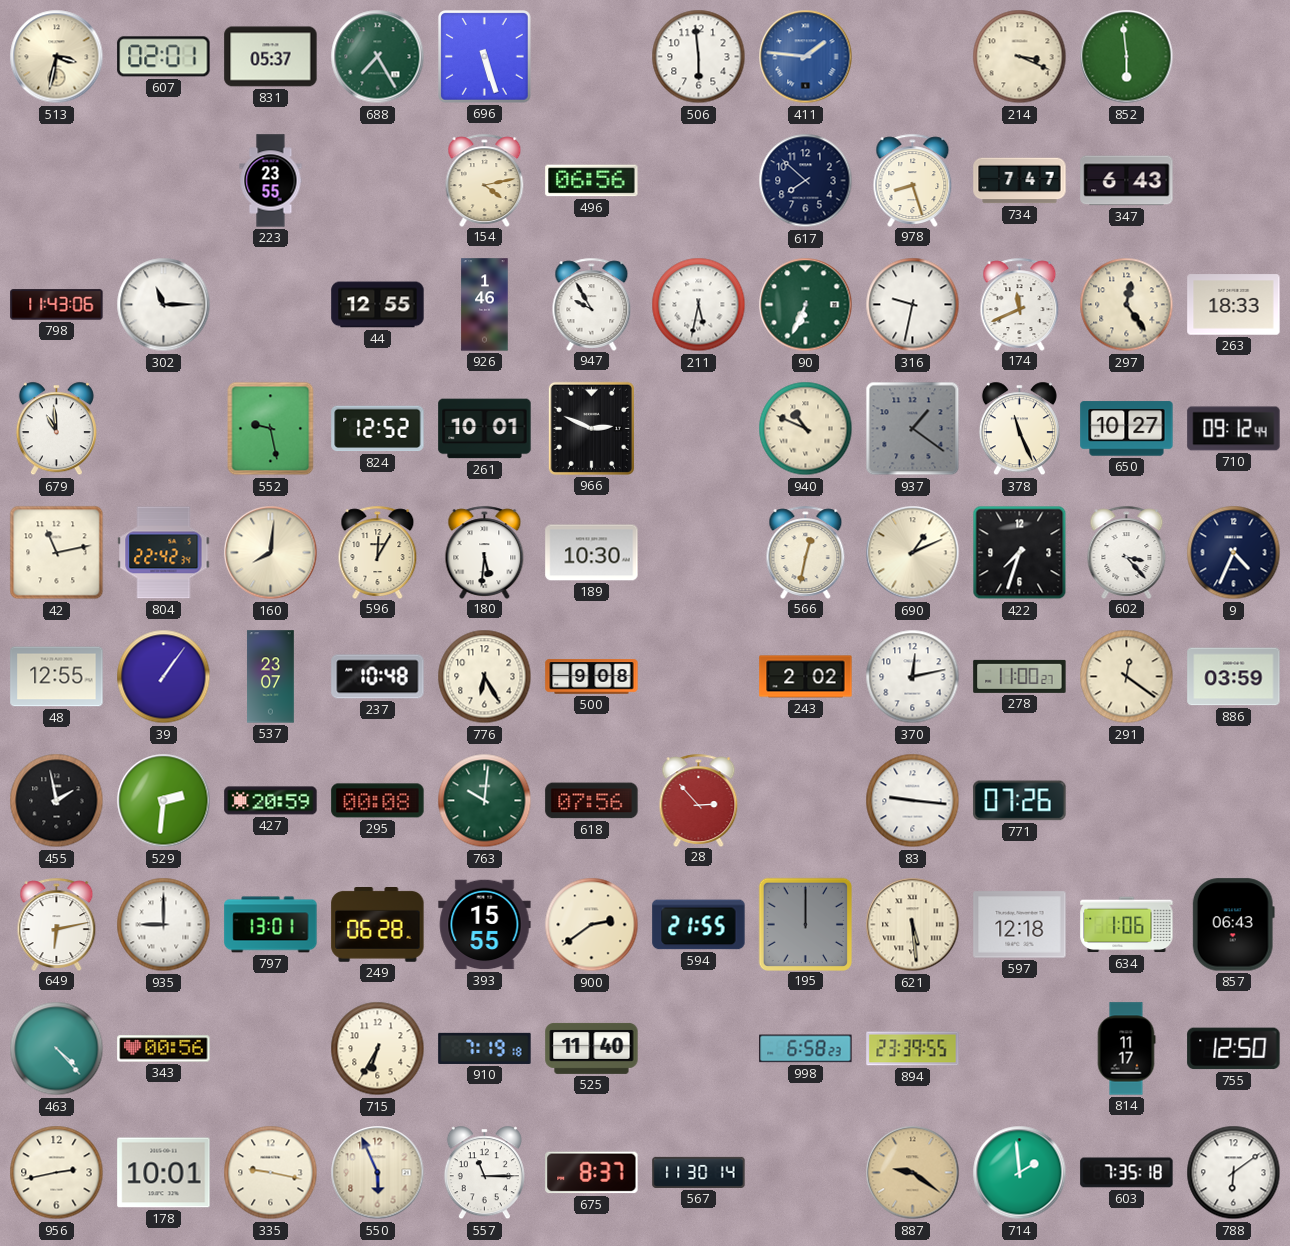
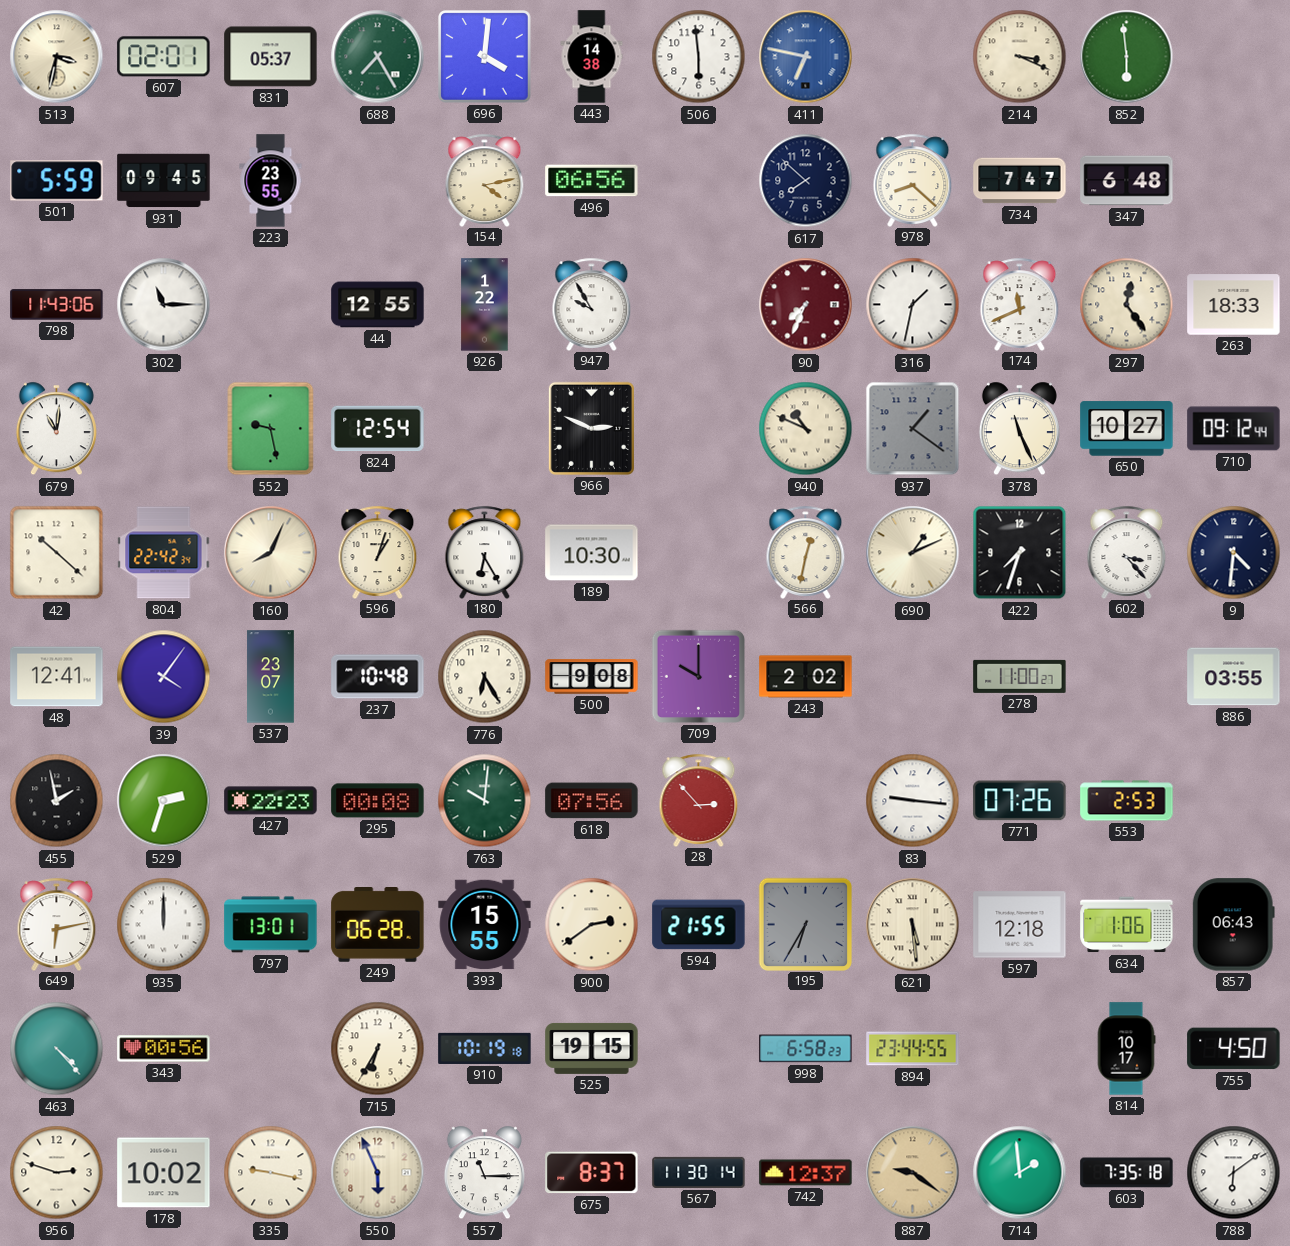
696: 5:27 -> 4:01
443: none -> 14:38
411: 1:46 -> 6:47
501: none -> 5:59
931: none -> 09:45
978: 8:27 -> 8:22
347: 6:43 -> 6:48
926: 1:46 -> 1:22
211: 5:32 -> none
90: 6:34 -> 7:34
90 dial: green -> burgundy
316: 9:32 -> 1:32
679: 10:59 -> 11:01
824: 12:52 -> 12:54
261: 10:01 -> none
42: 11:13 -> 10:22
160: 8:01 -> 8:04
596: 12:05 -> 1:03
180: 5:31 -> 6:25
9: 4:34 -> 4:31
48: 12:55 -> 12:41
39: 1:06 -> 4:06
709: none -> 10:00
370: 12:13 -> none
291: 12:21 -> none
886: 03:59 -> 03:55
529: 2:31 -> 2:33
427: 20:59 -> 22:23
553: none -> 2:53
935: 9:00 -> 12:00
195: 12:00 -> 6:35
910: 7:19 -> 10:19
525: 11:40 -> 19:15
894: 23:39 -> 23:44
814: 11:17 -> 10:17
755: 12:50 -> 4:50
956: 2:43 -> 2:48
178: 10:01 -> 10:02
742: none -> 12:37
